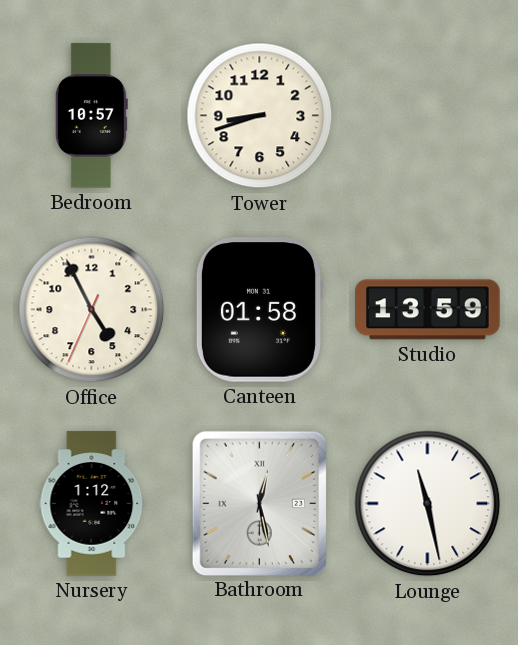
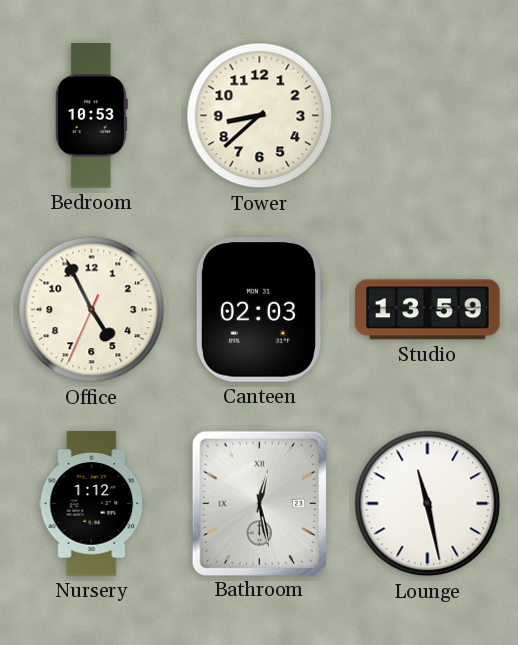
Bedroom: 10:57 -> 10:53
Tower: 8:42 -> 8:38
Canteen: 01:58 -> 02:03
